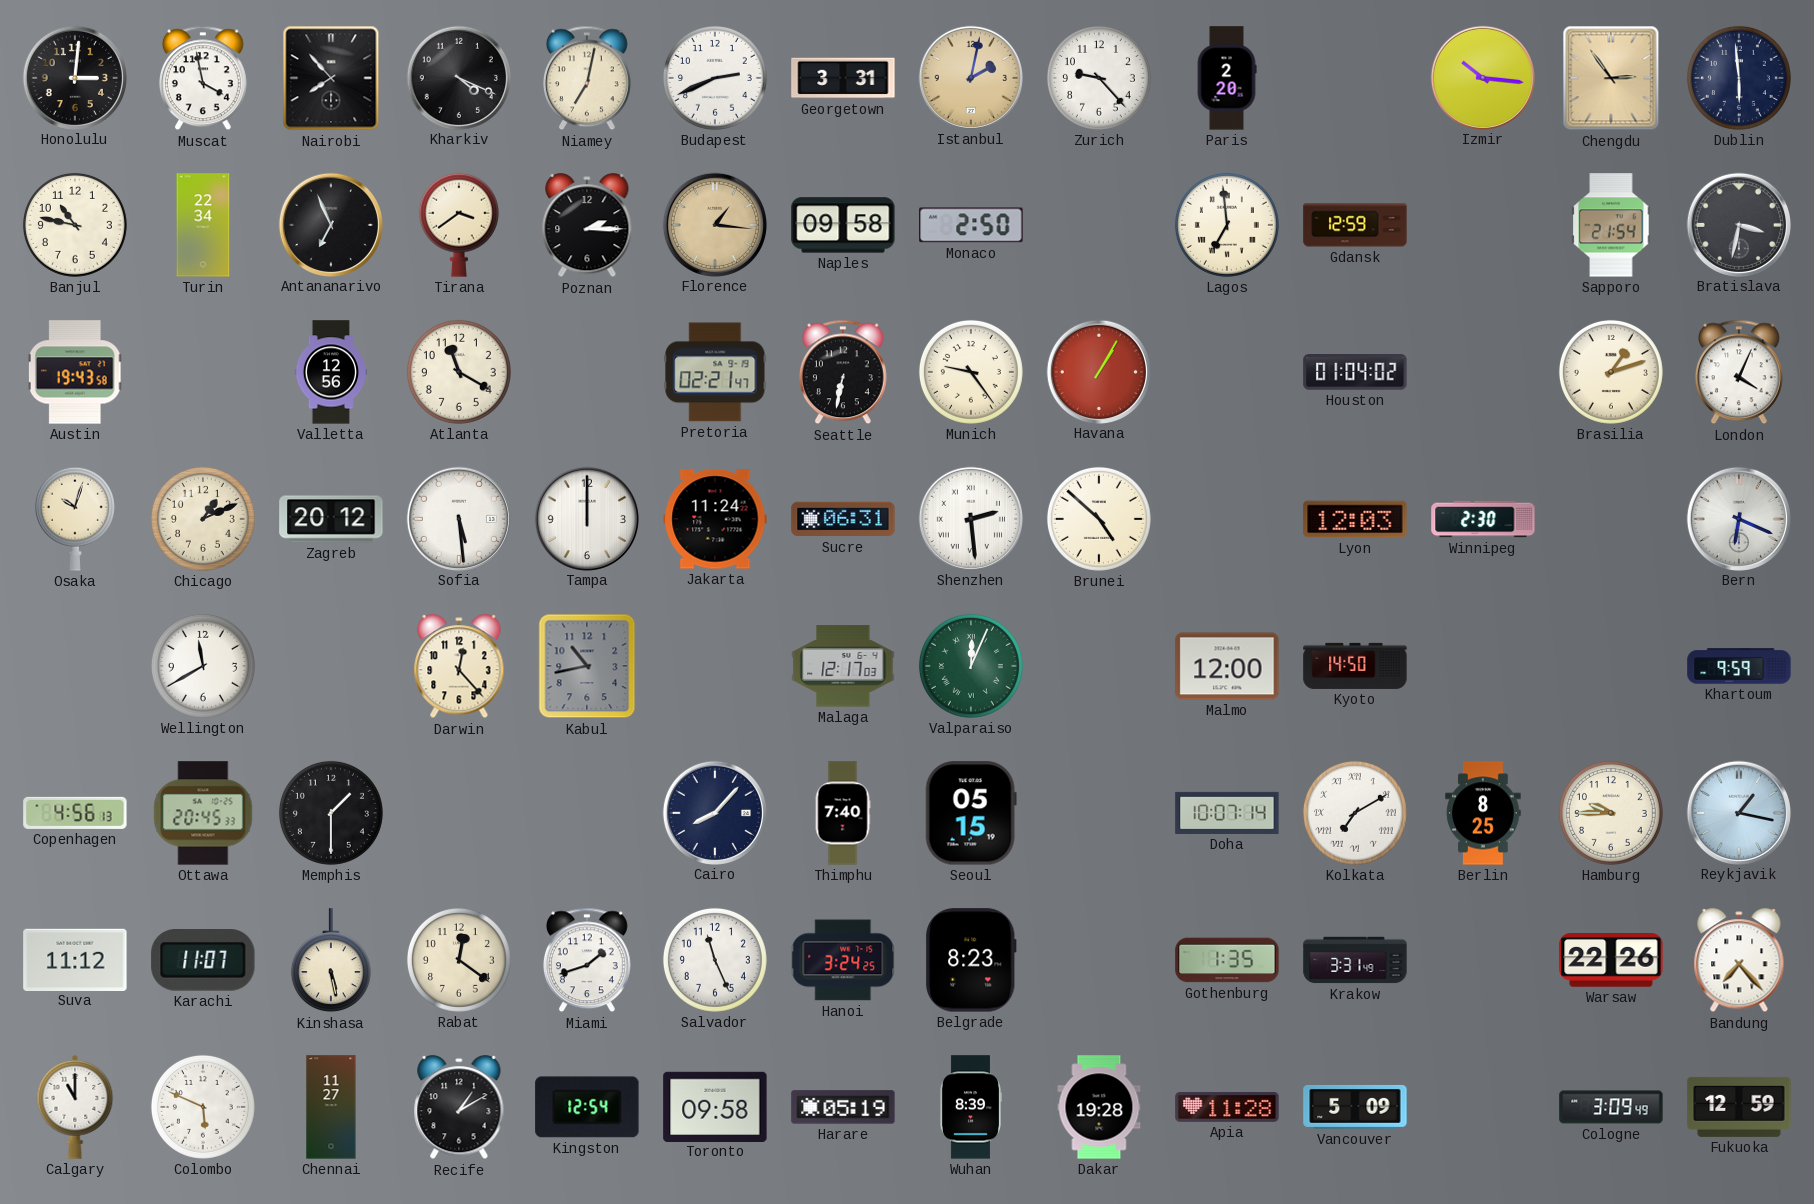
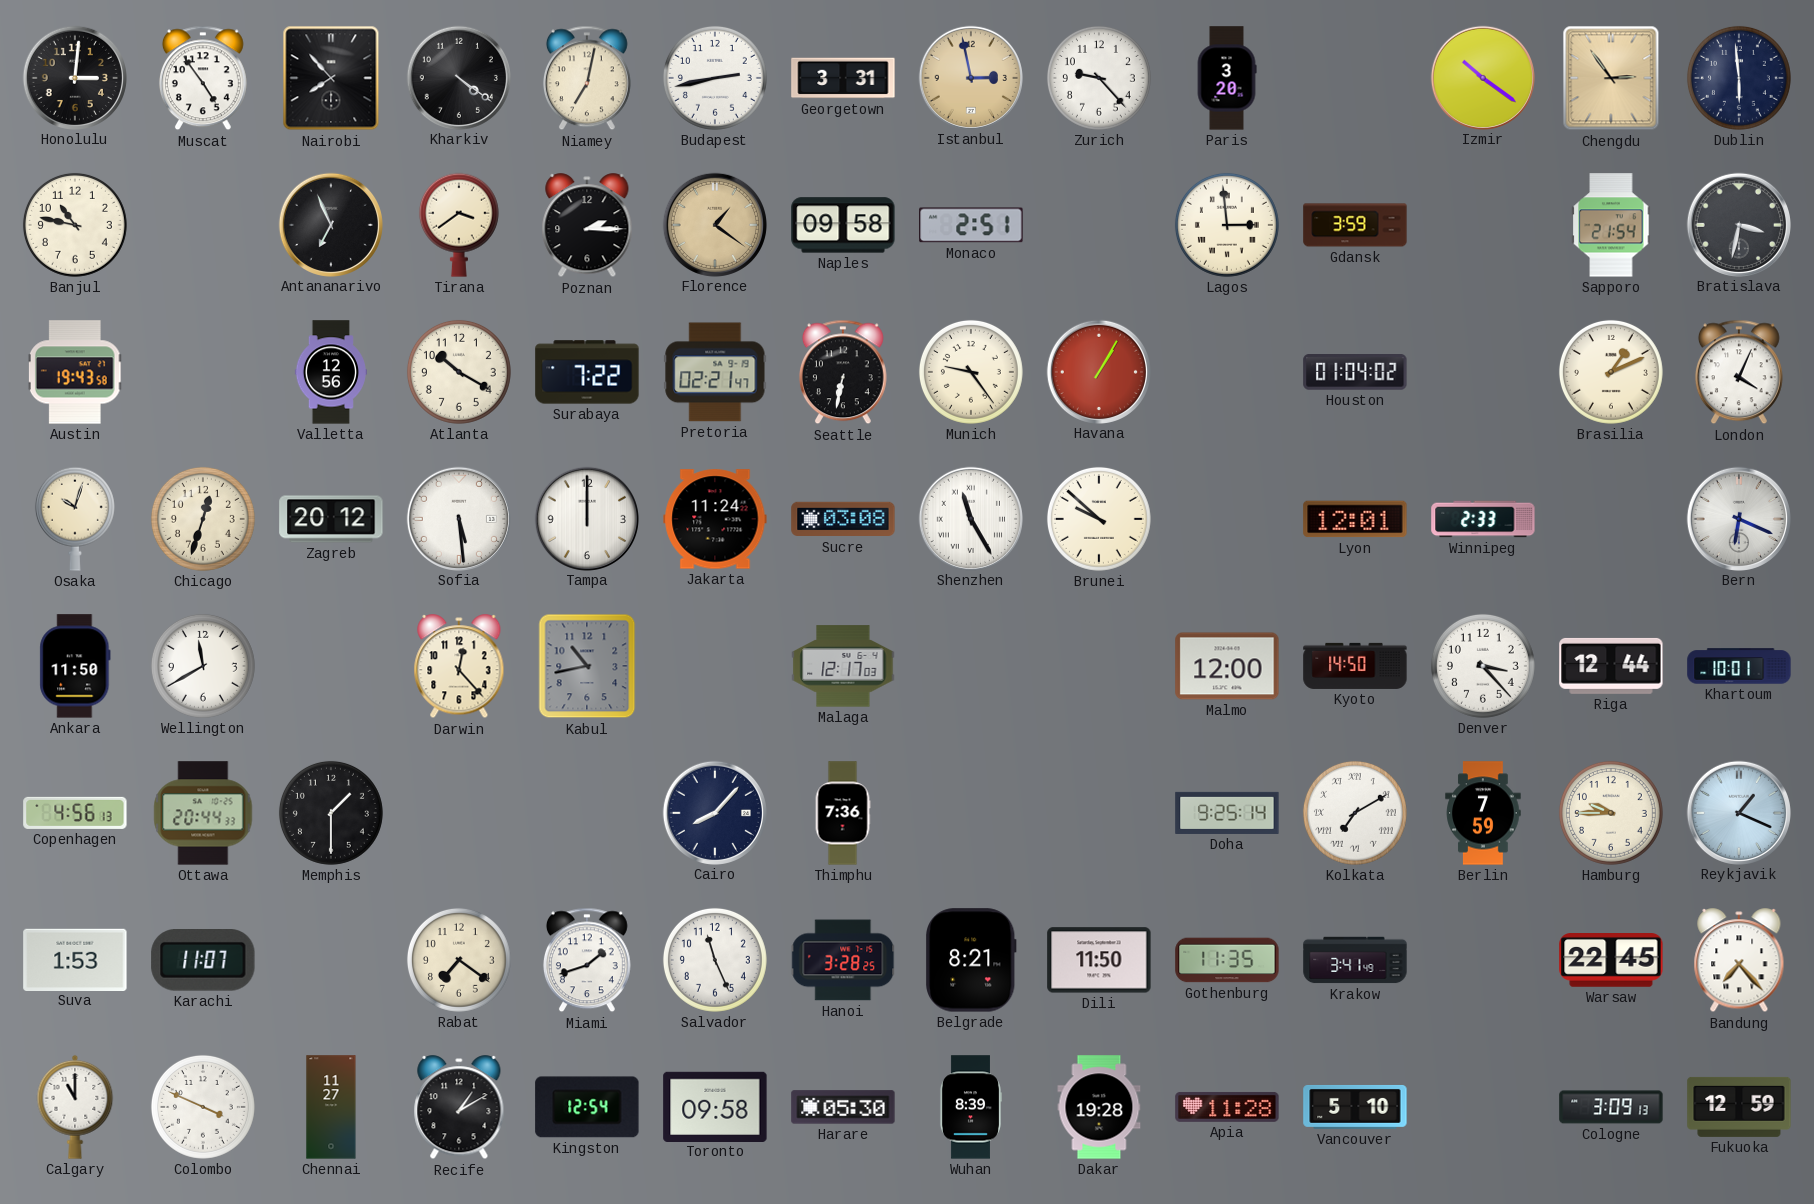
Muscat: 3:58 -> 4:54
Kharkiv: 4:19 -> 4:21
Budapest: 2:41 -> 2:43
Istanbul: 2:02 -> 2:58
Paris: 2:20 -> 3:20
Izmir: 10:16 -> 10:21
Turin: 22:34 -> none
Florence: 1:16 -> 1:21
Monaco: 2:50 -> 2:51
Lagos: 6:59 -> 2:59
Gdansk: 12:59 -> 3:59
Atlanta: 11:20 -> 10:20
Surabaya: none -> 7:22
Brasilia: 1:12 -> 1:11
Chicago: 1:11 -> 12:33
Sucre: 06:31 -> 03:08
Shenzhen: 2:29 -> 11:25
Brunei: 4:52 -> 9:52
Lyon: 12:03 -> 12:01
Winnipeg: 2:30 -> 2:33
Ankara: none -> 11:50
Valparaiso: 12:04 -> none
Denver: none -> 3:23
Riga: none -> 12:44
Khartoum: 9:59 -> 10:01
Ottawa: 20:45 -> 20:44
Thimphu: 7:40 -> 7:36
Seoul: 05:15 -> none
Doha: 10:07 -> 9:25
Berlin: 8:25 -> 7:59
Reykjavik: 1:17 -> 1:19
Suva: 11:12 -> 1:53
Kinshasa: 5:28 -> none
Rabat: 12:21 -> 7:21
Hanoi: 3:24 -> 3:28
Belgrade: 8:23 -> 8:21
Dili: none -> 11:50
Gothenburg: 1:35 -> 11:35
Krakow: 3:31 -> 3:41
Warsaw: 22:26 -> 22:45
Colombo: 5:49 -> 3:49
Harare: 05:19 -> 05:30
Vancouver: 5:09 -> 5:10
Cologne: 3:09:49 -> 3:09:13
